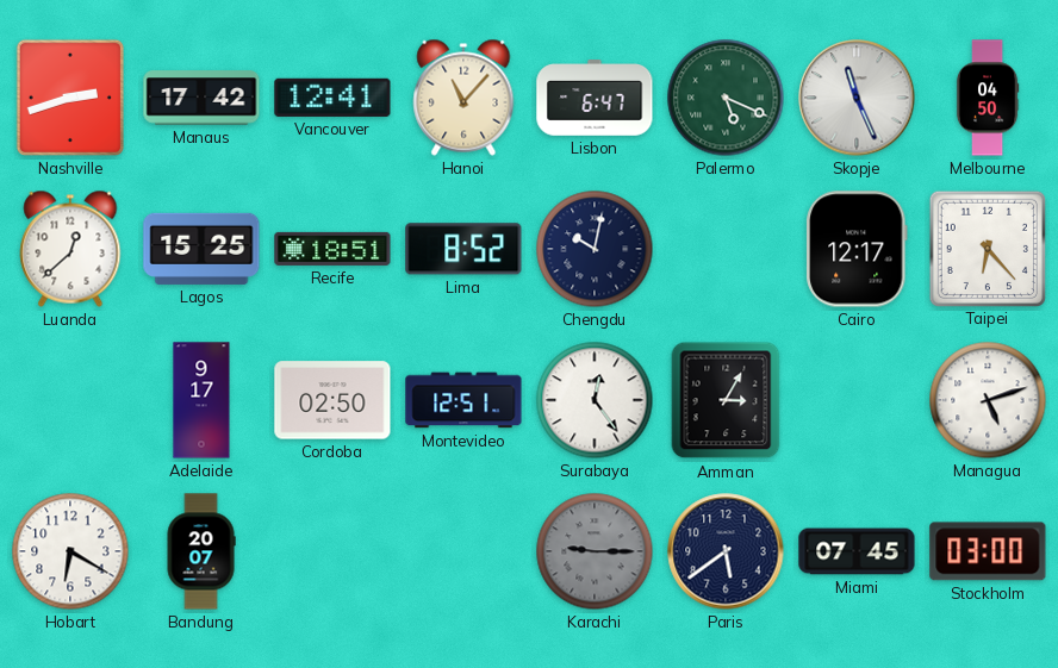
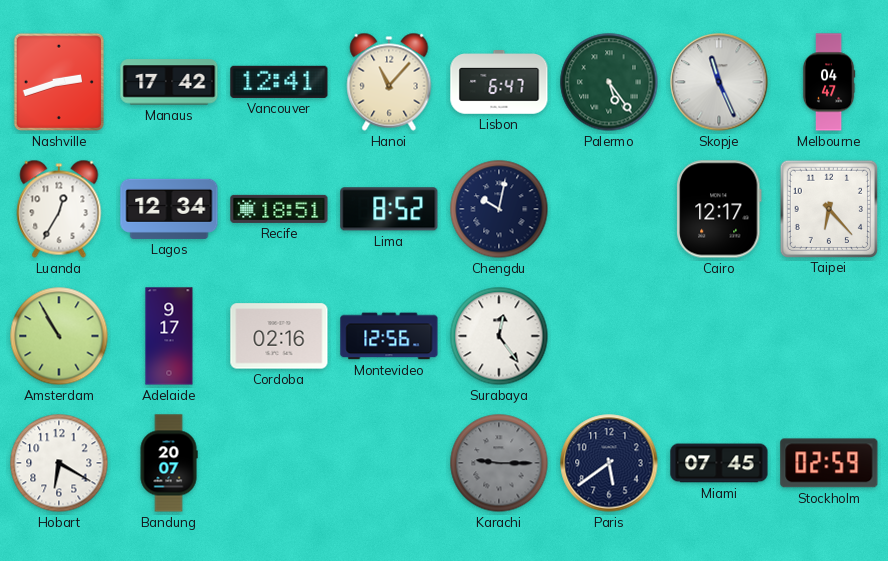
Palermo: 5:19 -> 5:24
Melbourne: 04:50 -> 04:47
Luanda: 12:38 -> 12:35
Lagos: 15:25 -> 12:34
Amsterdam: none -> 10:55
Cordoba: 02:50 -> 02:16
Montevideo: 12:51 -> 12:56
Amman: 3:05 -> none
Managua: 5:12 -> none
Stockholm: 03:00 -> 02:59
